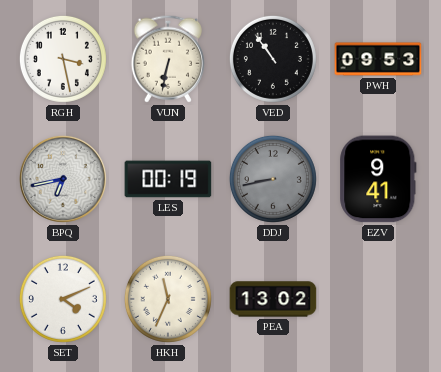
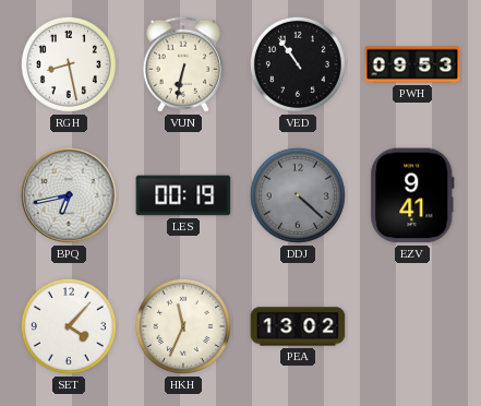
RGH: 3:28 -> 8:28
DDJ: 8:43 -> 4:22
SET: 4:11 -> 4:07
